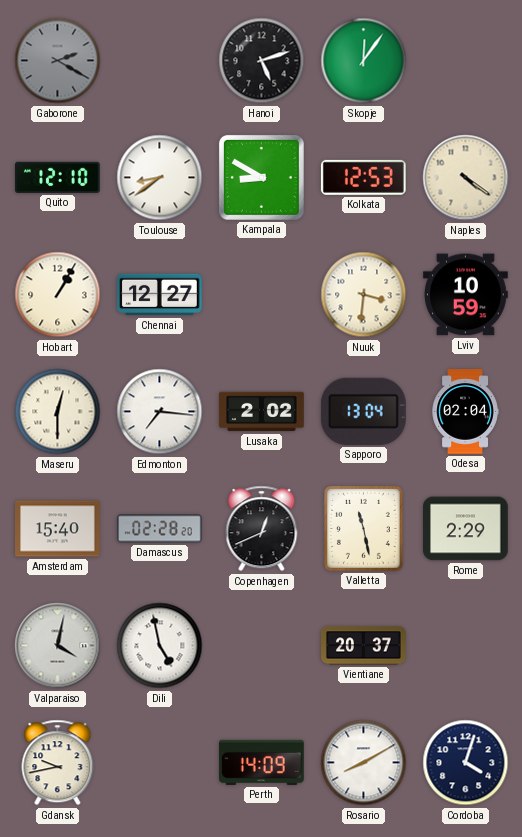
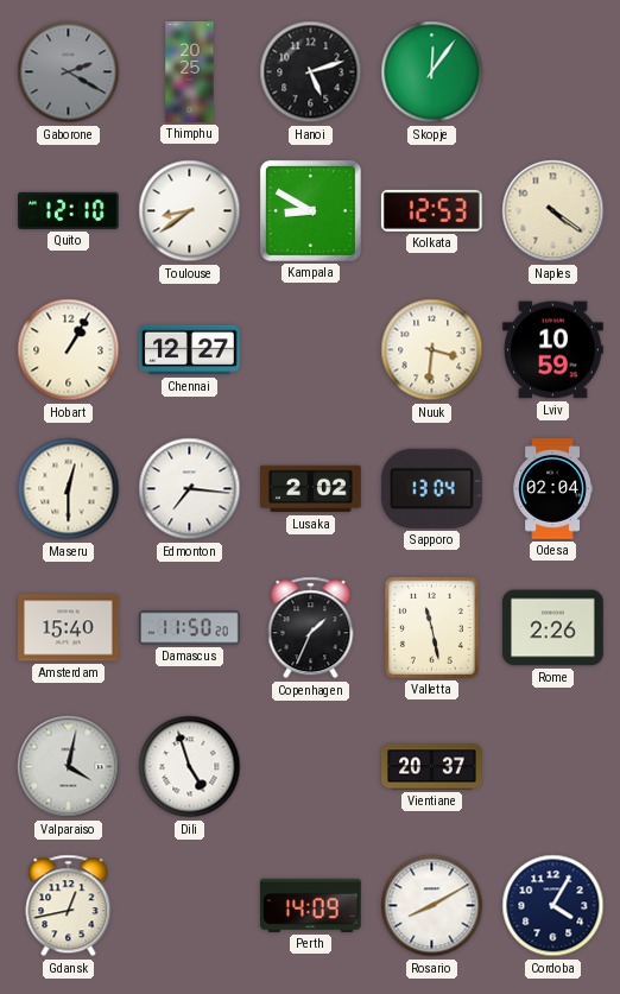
Thimphu: none -> 20:25
Damascus: 02:28 -> 11:50
Copenhagen: 12:41 -> 1:34
Rome: 2:29 -> 2:26
Dili: 4:58 -> 4:57
Gdansk: 9:43 -> 12:43
Cordoba: 4:03 -> 4:05
